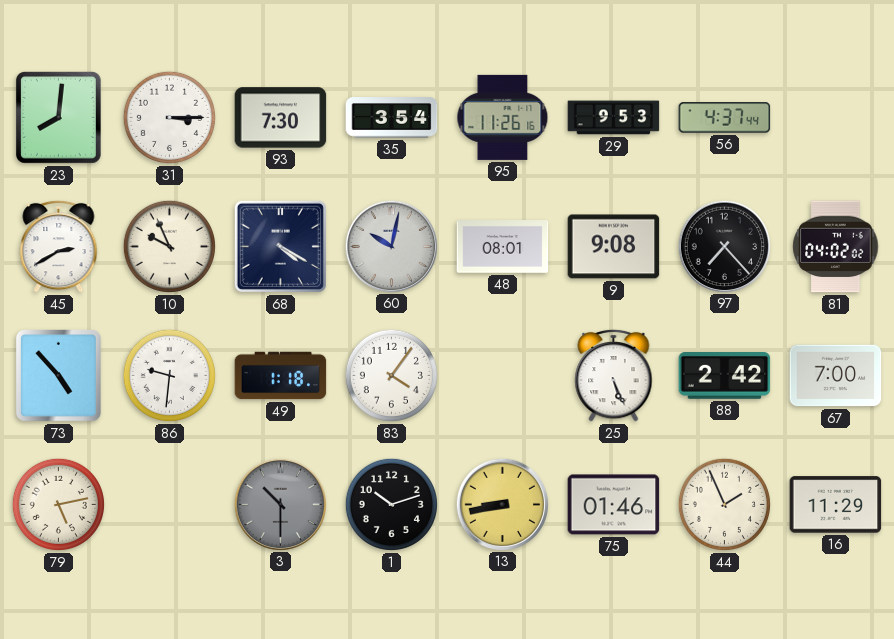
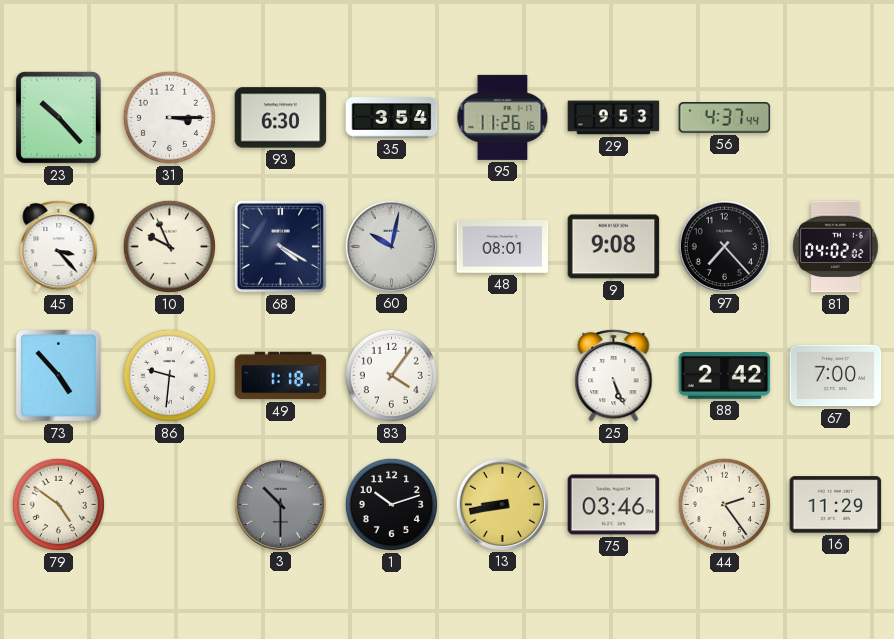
23: 8:01 -> 10:23
93: 7:30 -> 6:30
45: 2:40 -> 3:23
79: 5:13 -> 4:51
75: 01:46 -> 03:46
44: 1:56 -> 2:24
